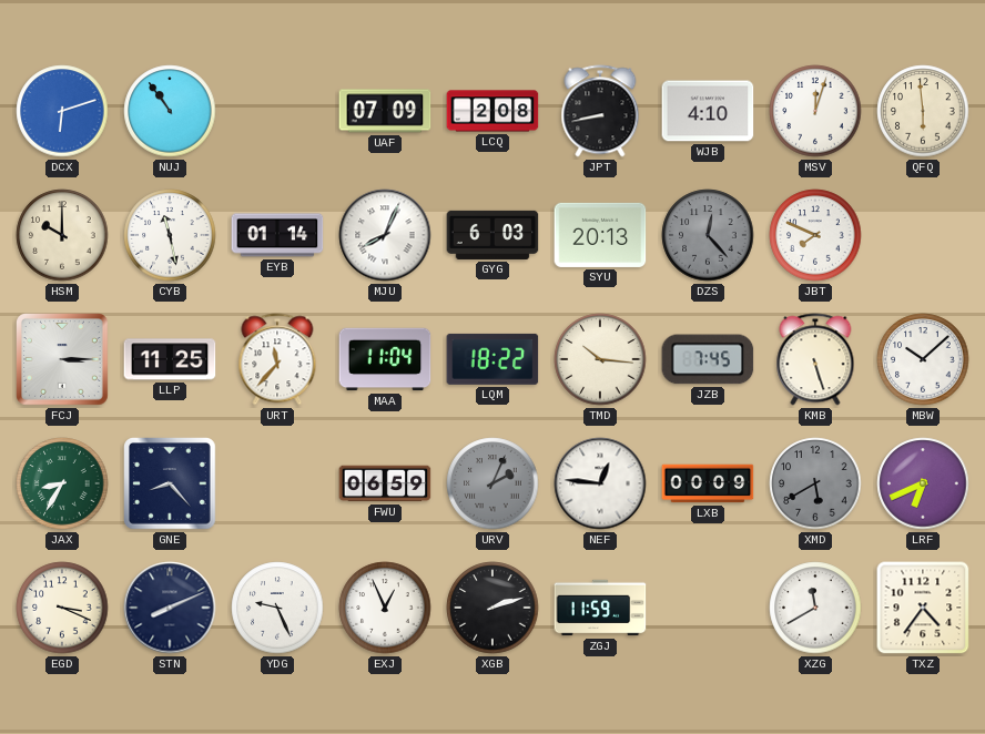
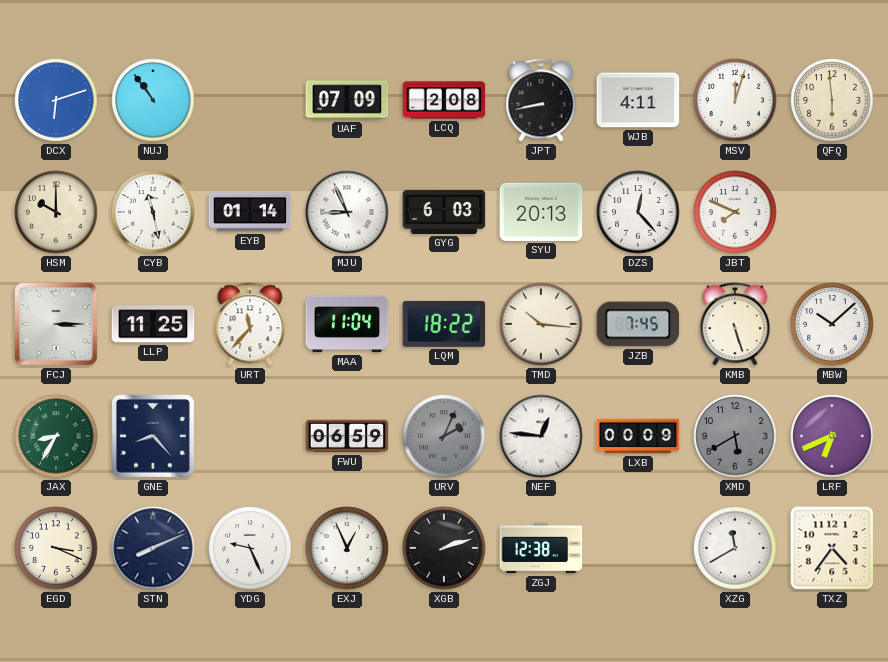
WJB: 4:10 -> 4:11
MJU: 8:04 -> 8:56
DZS dial: grey -> white
ZGJ: 11:59 -> 12:38
